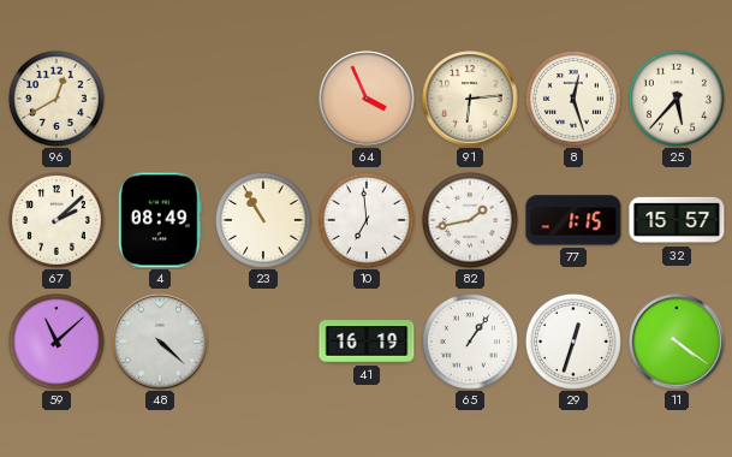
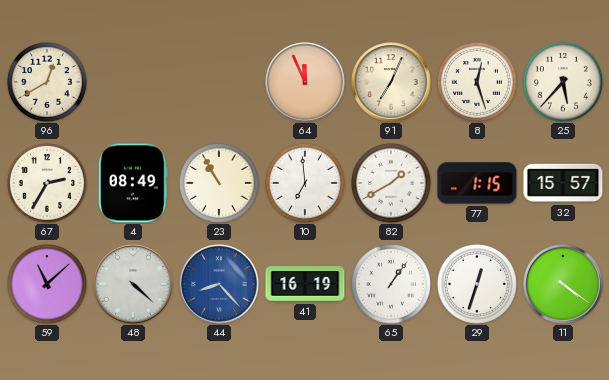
64: 3:56 -> 11:56
91: 6:14 -> 7:04
67: 2:08 -> 2:35
82: 1:43 -> 1:40
44: none -> 8:23
